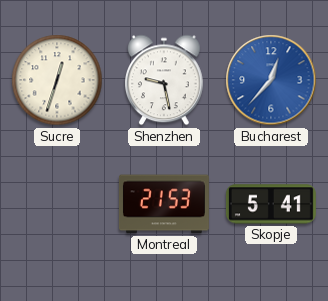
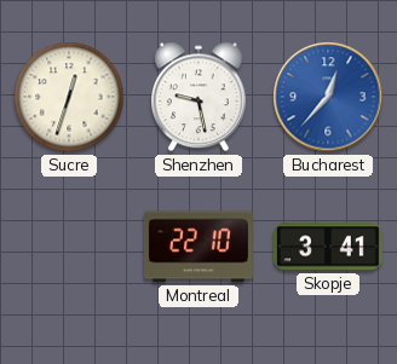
Montreal: 21:53 -> 22:10
Skopje: 5:41 -> 3:41
